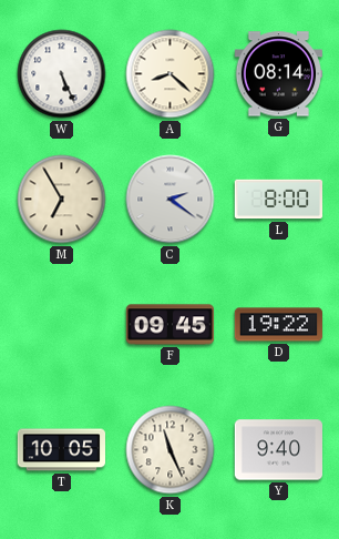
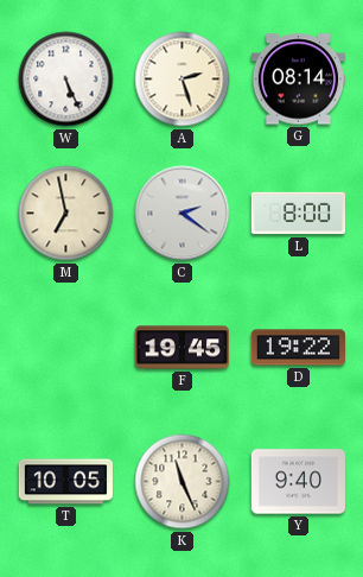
A: 8:22 -> 2:27
M: 6:55 -> 6:58
F: 09:45 -> 19:45
